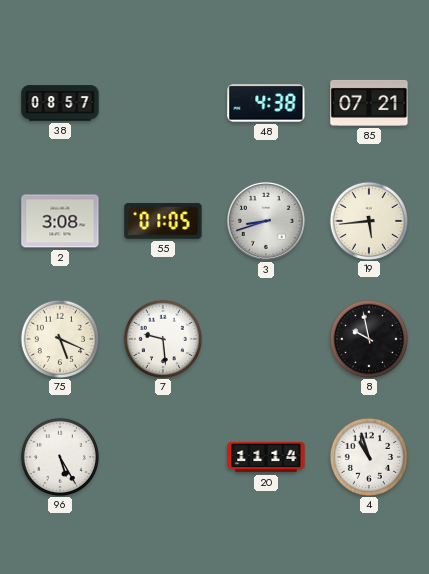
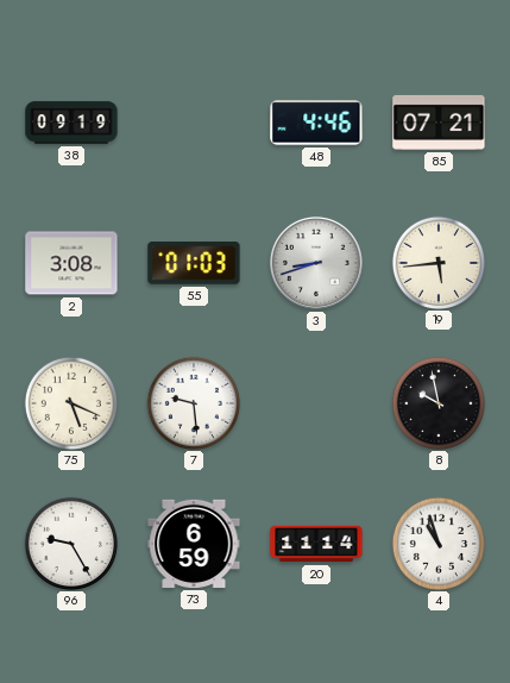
38: 08:57 -> 09:19
48: 4:38 -> 4:46
55: 01:05 -> 01:03
96: 5:25 -> 9:25
73: none -> 6:59
